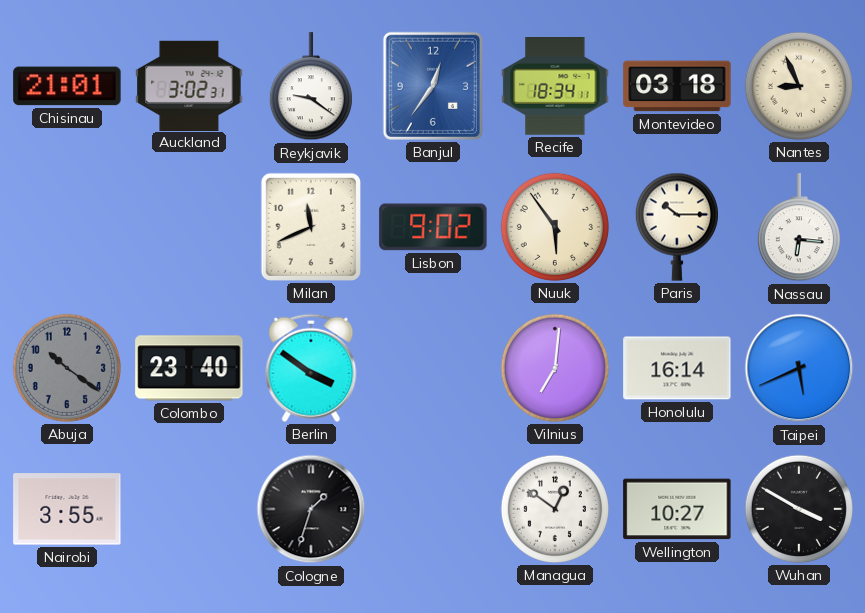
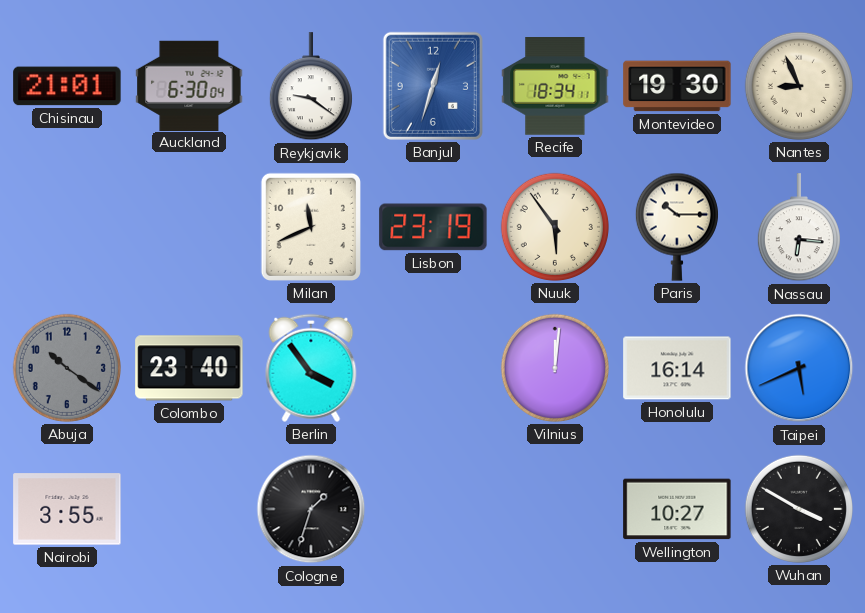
Auckland: 3:02 -> 6:30
Banjul: 12:36 -> 12:33
Montevideo: 03:18 -> 19:30
Lisbon: 9:02 -> 23:19
Berlin: 3:51 -> 3:54
Vilnius: 7:01 -> 12:01
Managua: 12:51 -> none
